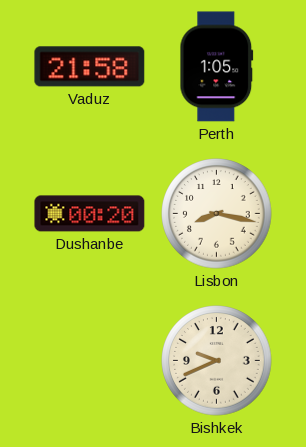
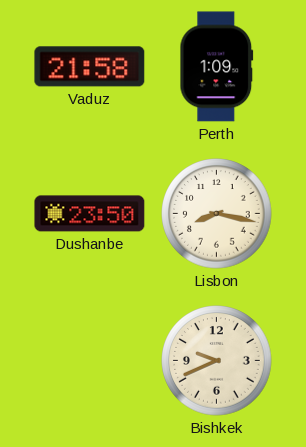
Perth: 1:05 -> 1:09
Dushanbe: 00:20 -> 23:50
